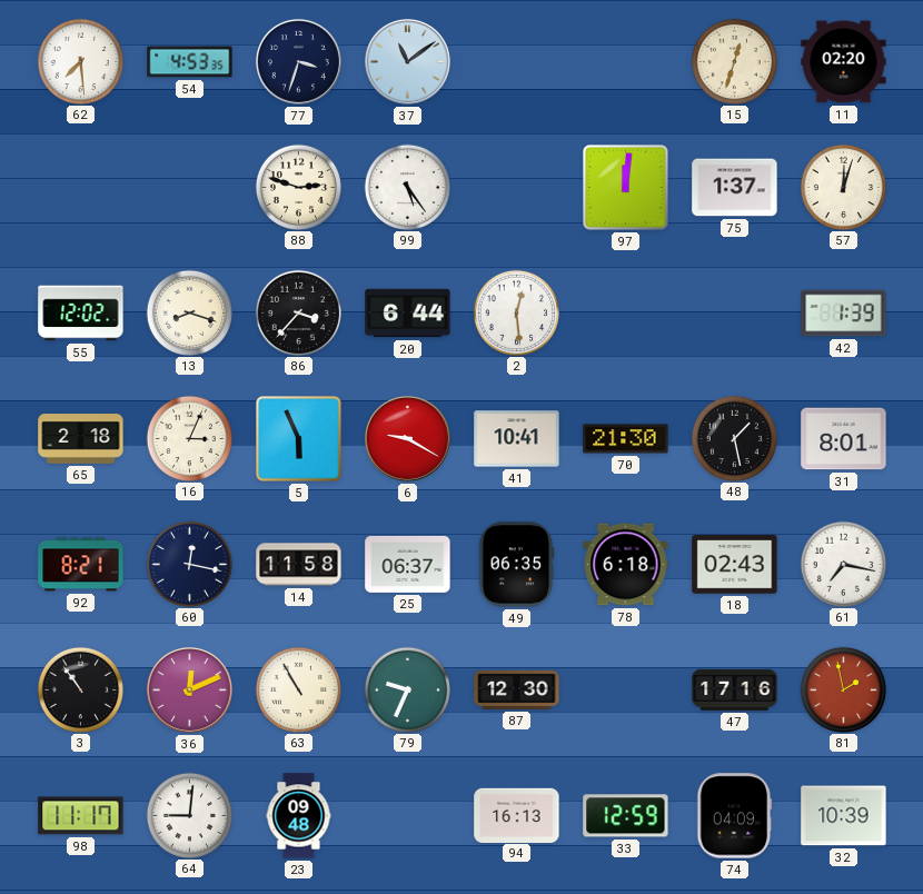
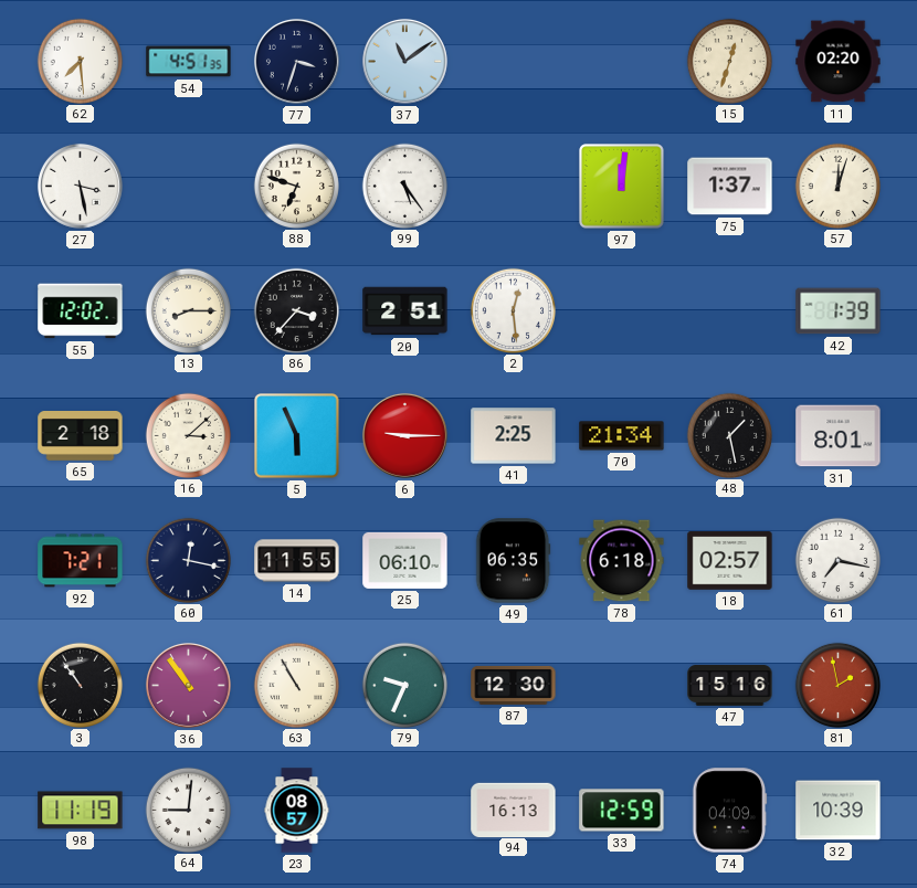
54: 4:53 -> 4:51
27: none -> 3:28
88: 2:48 -> 6:48
13: 8:18 -> 8:15
20: 6:44 -> 2:51
16: 3:04 -> 3:08
6: 9:20 -> 9:15
41: 10:41 -> 2:25
70: 21:30 -> 21:34
92: 8:21 -> 7:21
14: 11:58 -> 11:55
25: 06:37 -> 06:10
18: 02:43 -> 02:57
36: 12:11 -> 10:54
47: 17:16 -> 15:16
98: 11:17 -> 11:19
23: 09:48 -> 08:57
